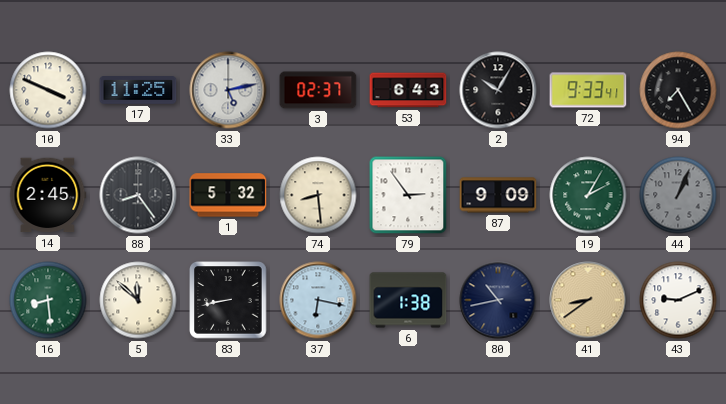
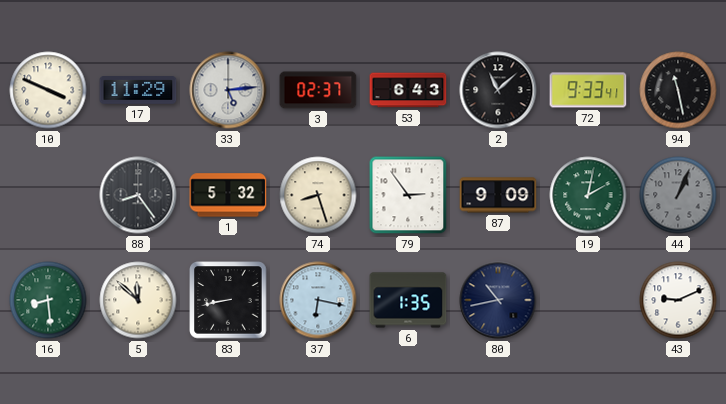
17: 11:25 -> 11:29
33: 5:13 -> 5:14
2: 10:05 -> 11:08
94: 7:25 -> 11:28
14: 2:45 -> none
74: 8:29 -> 8:27
19: 2:05 -> 2:02
6: 1:38 -> 1:35
41: 8:39 -> none
